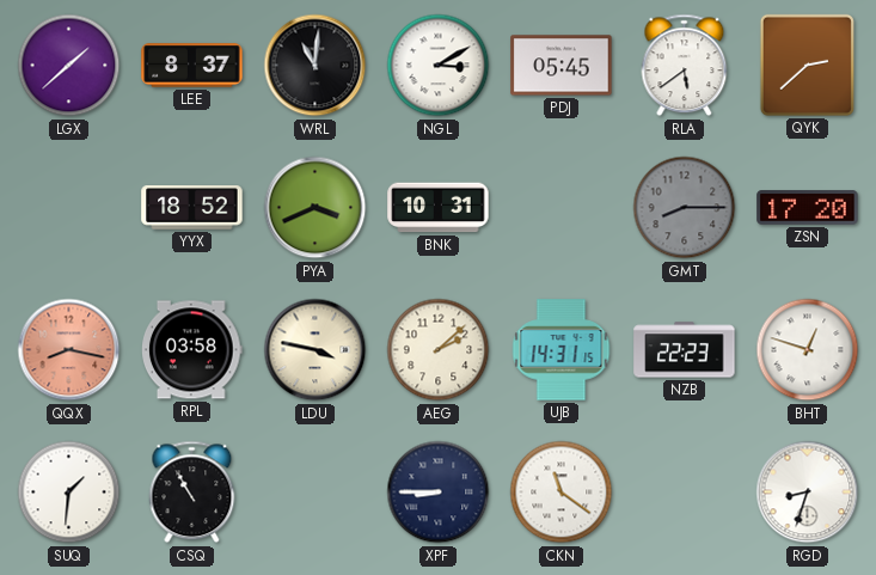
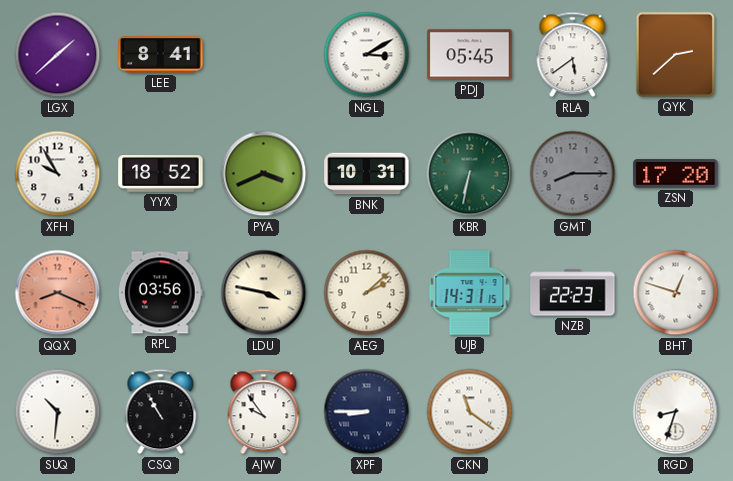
LEE: 8:37 -> 8:41
WRL: 11:01 -> none
XFH: none -> 9:55
KBR: none -> 6:32
QQX: 8:17 -> 8:19
RPL: 03:58 -> 03:56
SUQ: 1:31 -> 10:31
AJW: none -> 9:54
